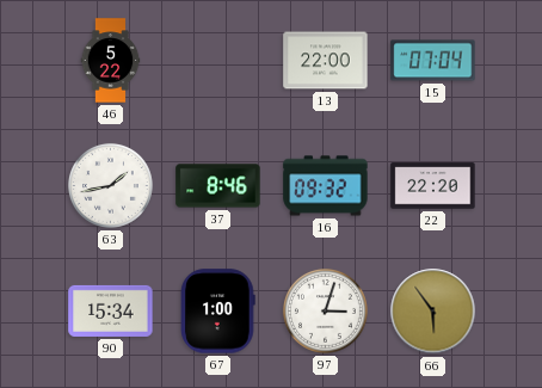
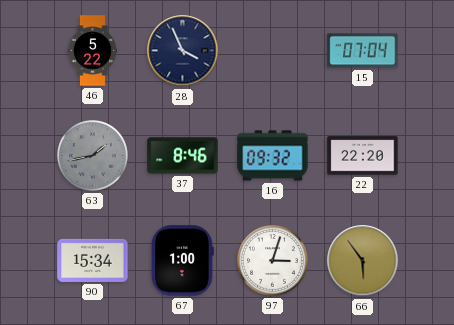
28: none -> 3:56
13: 22:00 -> none
63 dial: white -> grey
